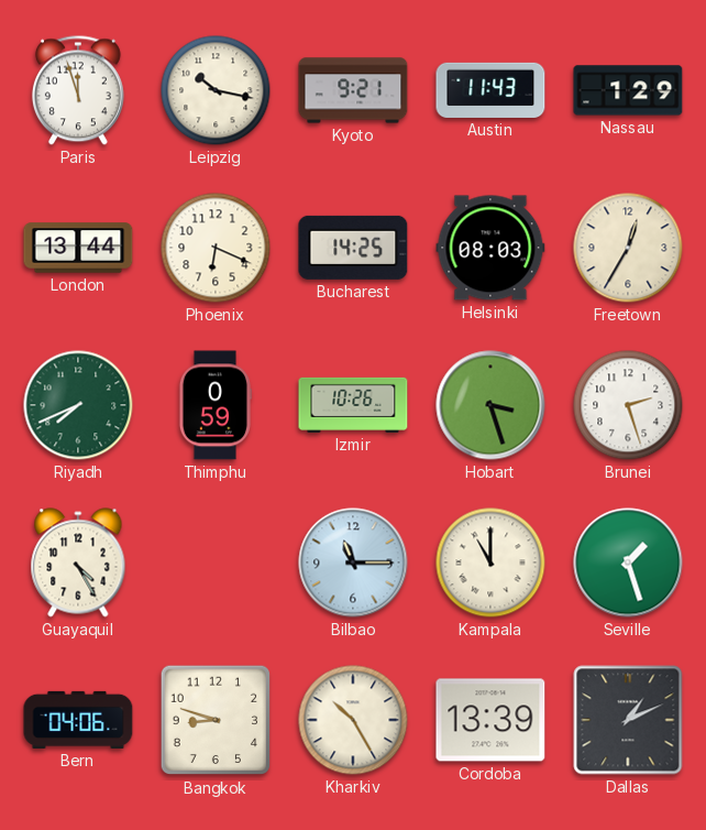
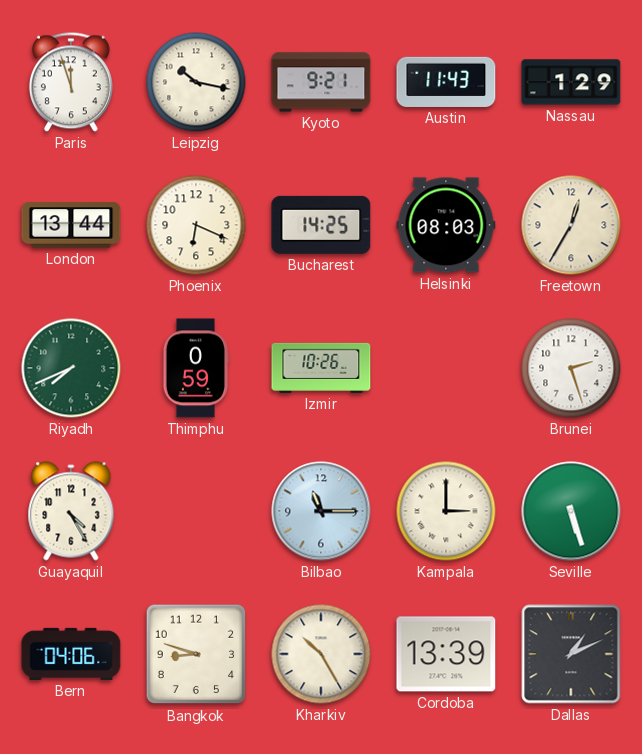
Hobart: 3:27 -> none
Kampala: 11:00 -> 3:00
Seville: 1:27 -> 5:27
